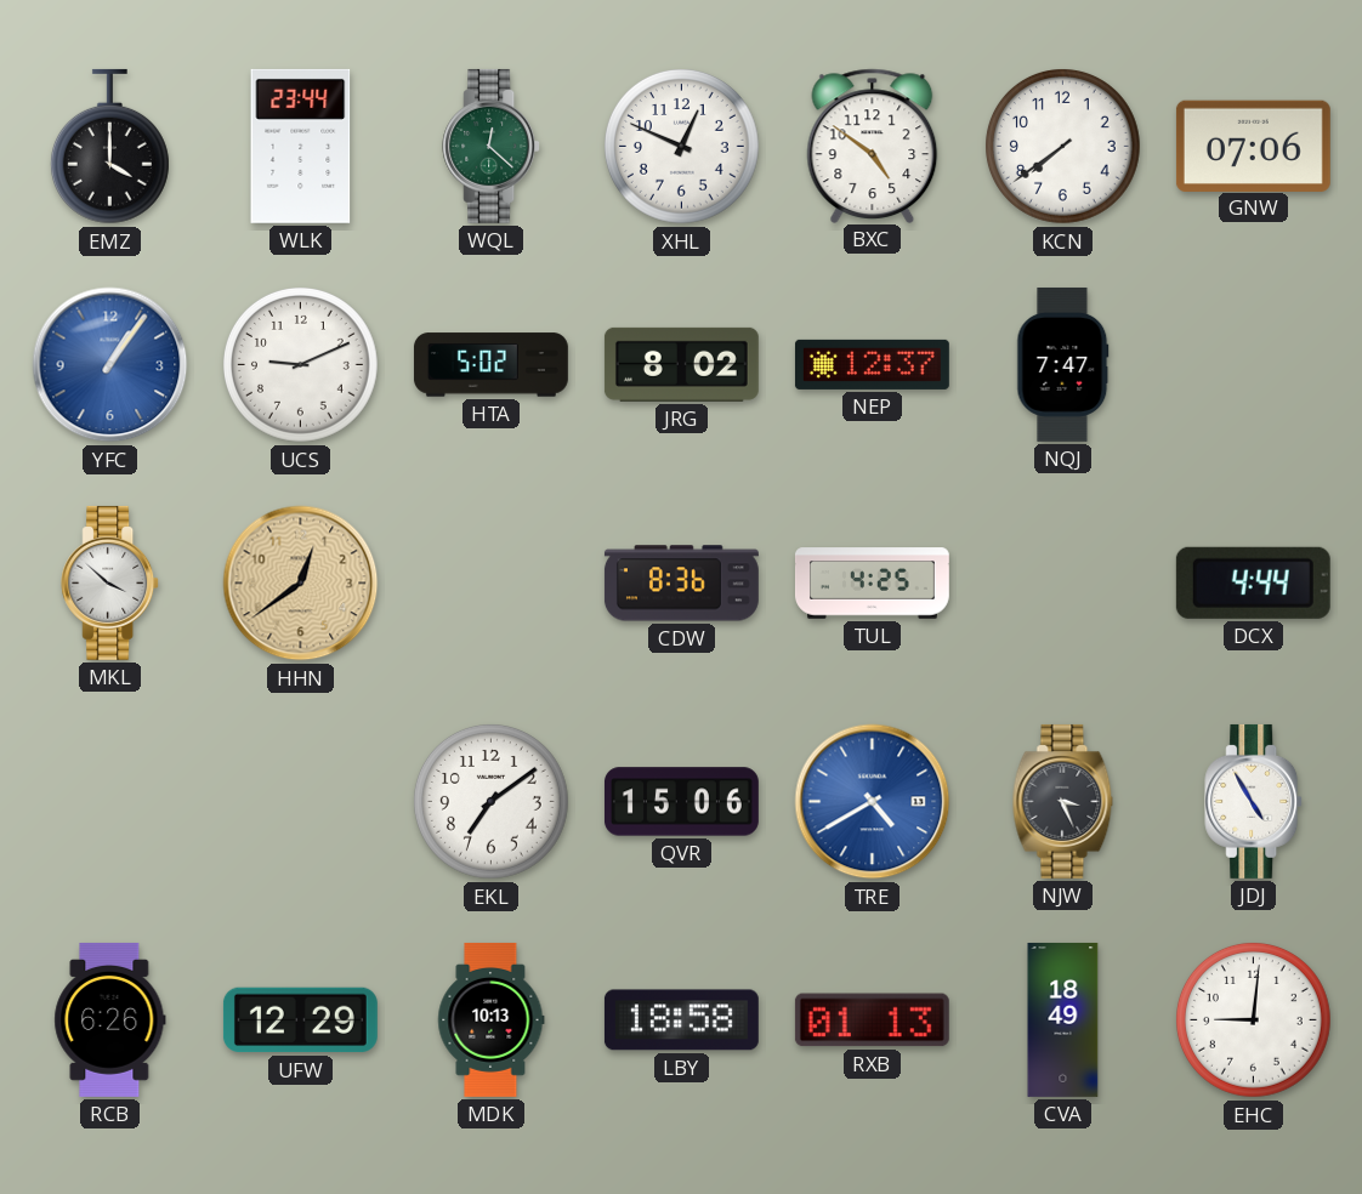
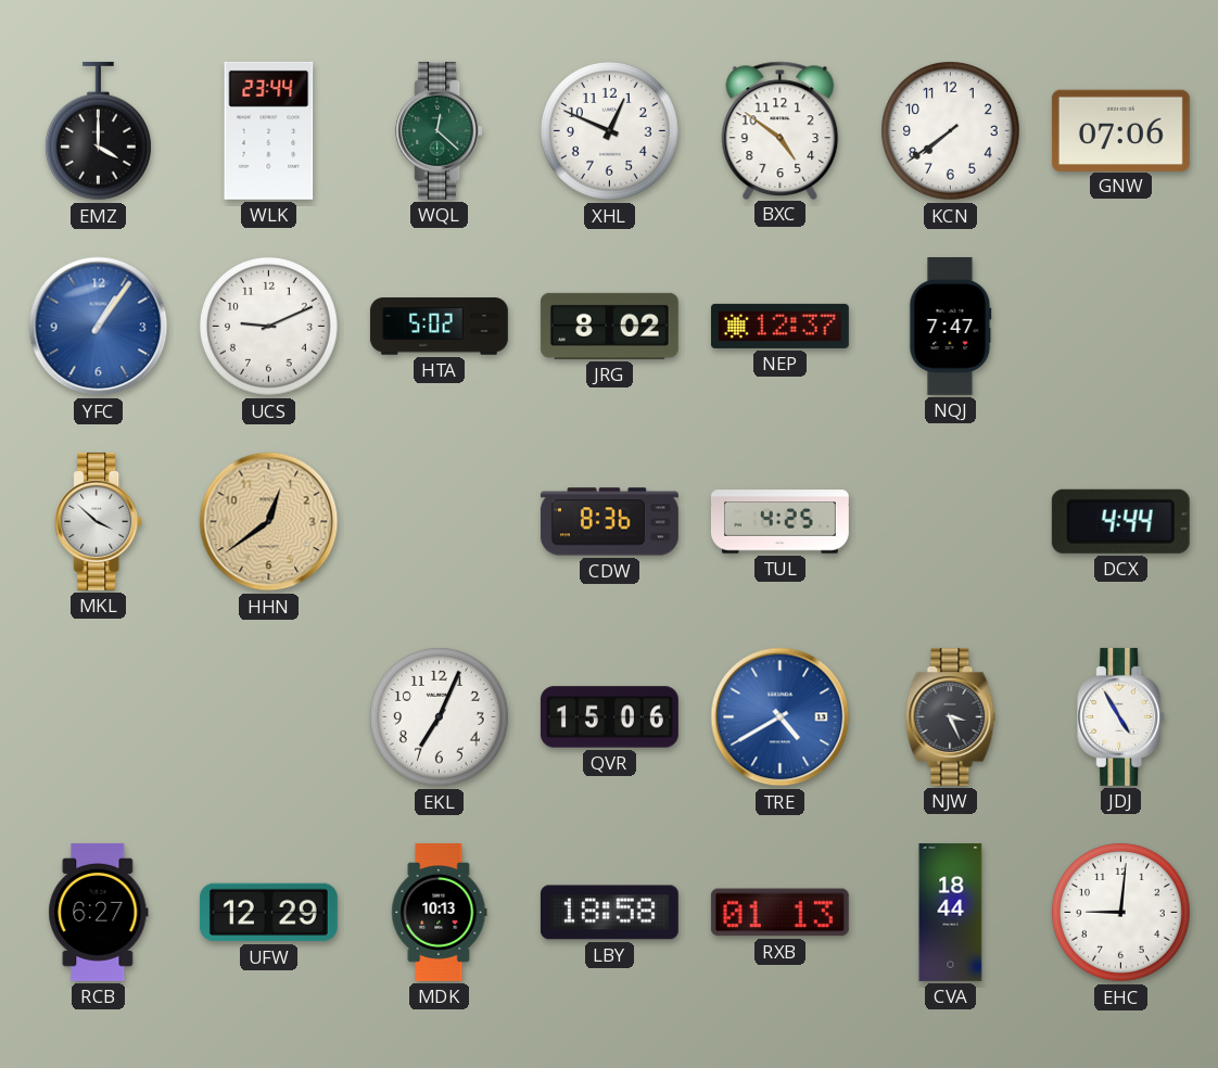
EKL: 7:09 -> 7:04
RCB: 6:26 -> 6:27
CVA: 18:49 -> 18:44
